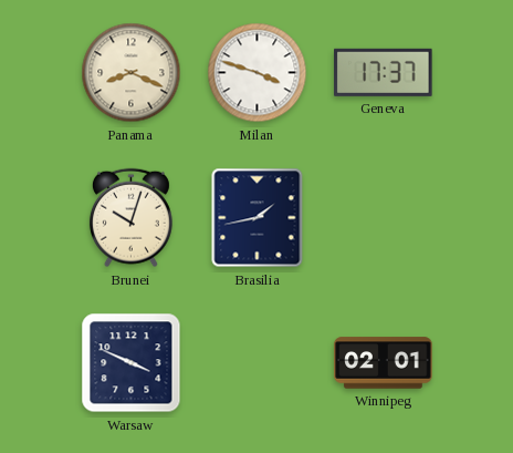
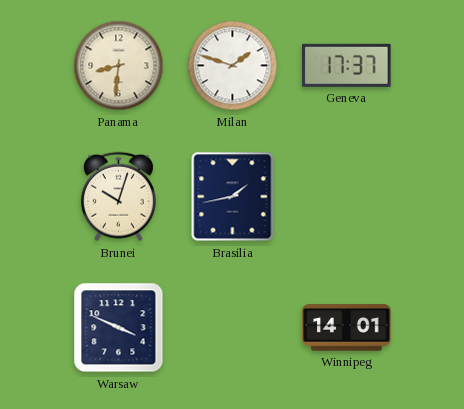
Panama: 8:19 -> 8:31
Milan: 3:48 -> 1:48
Winnipeg: 02:01 -> 14:01
